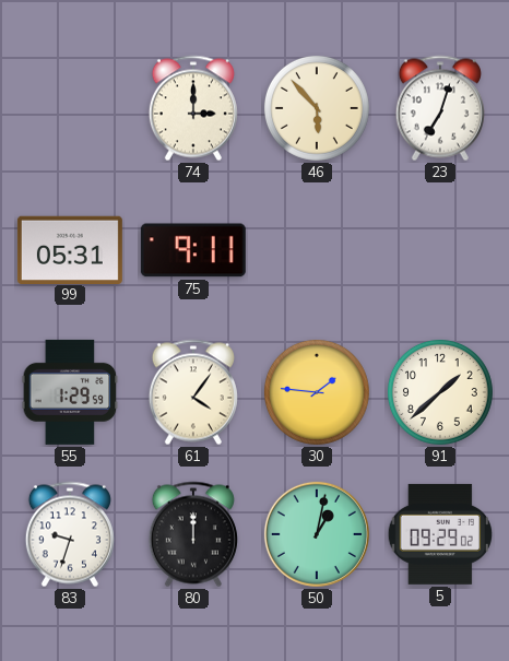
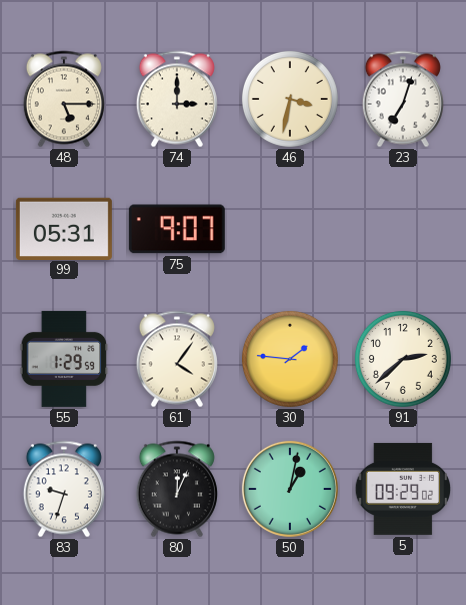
48: none -> 5:15
46: 5:53 -> 3:32
75: 9:11 -> 9:07
91: 1:38 -> 2:38
80: 12:00 -> 12:04
